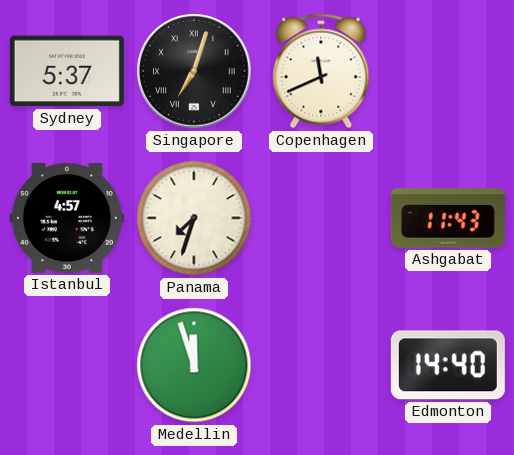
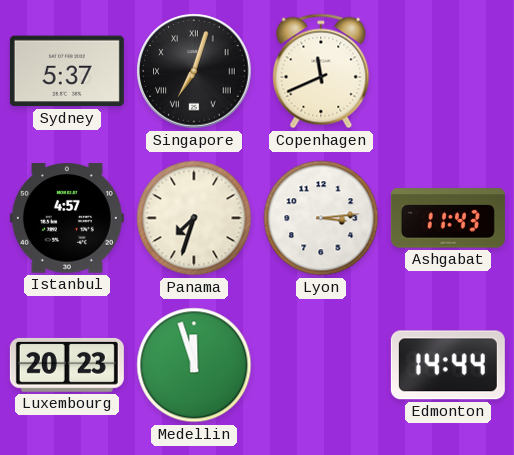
Lyon: none -> 3:14
Luxembourg: none -> 20:23
Edmonton: 14:40 -> 14:44
